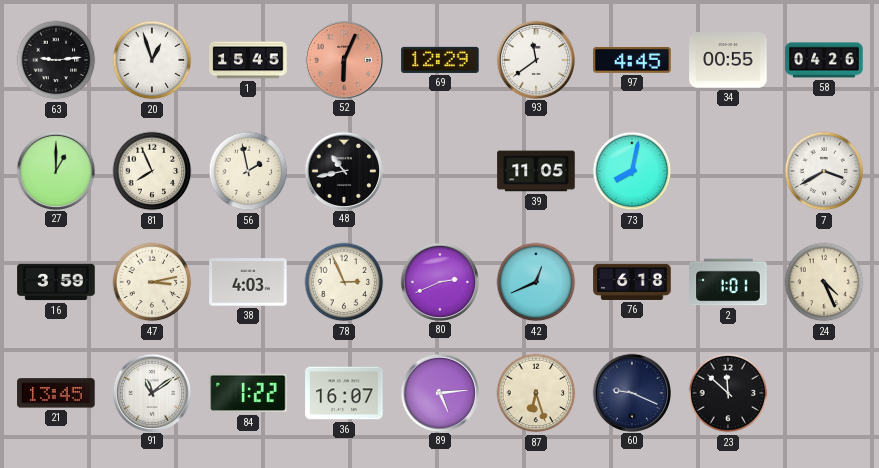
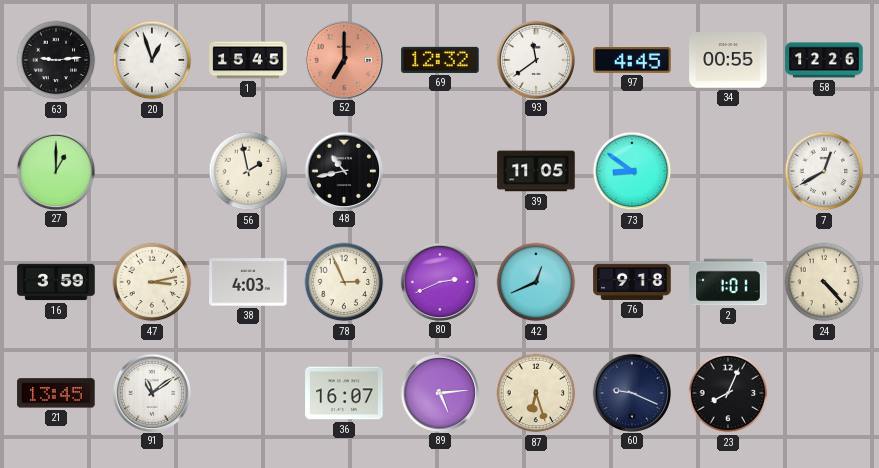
52: 6:04 -> 7:00
69: 12:29 -> 12:32
58: 04:26 -> 12:26
81: 7:56 -> none
73: 8:02 -> 8:51
7: 3:40 -> 12:40
76: 6:18 -> 9:18
24: 4:26 -> 4:23
84: 1:22 -> none
23: 11:52 -> 8:04
